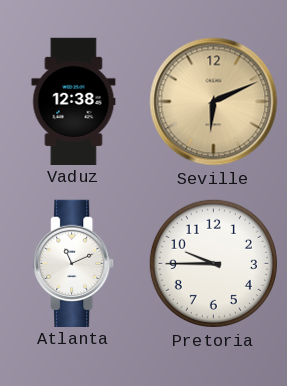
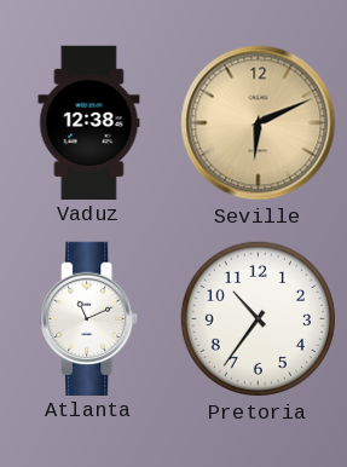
Pretoria: 9:45 -> 10:36
